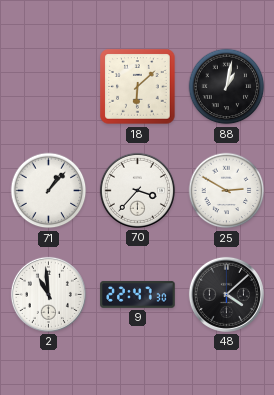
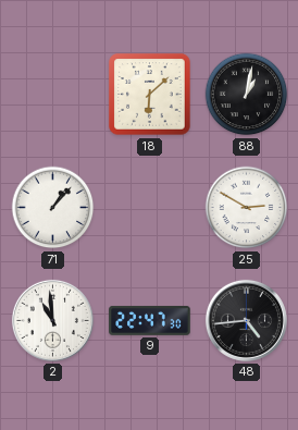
70: 3:37 -> none
48: 4:08 -> 4:44
